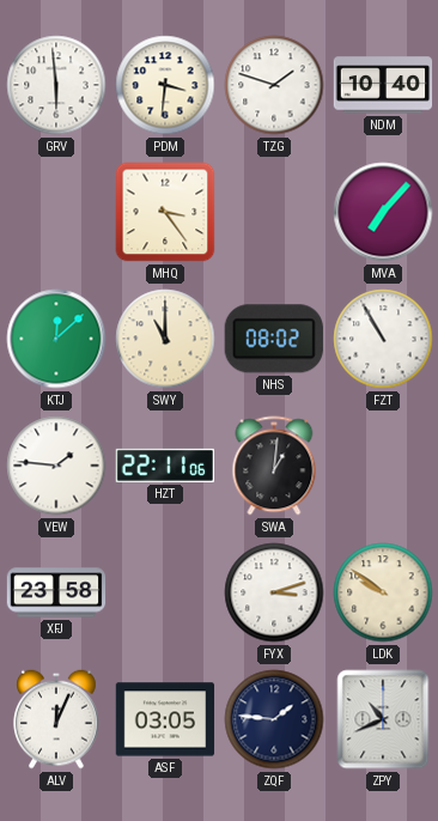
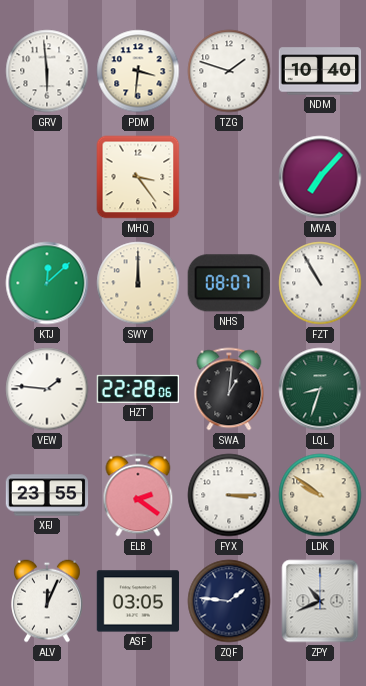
SWY: 11:00 -> 12:00
NHS: 08:02 -> 08:07
HZT: 22:11 -> 22:28
LQL: none -> 8:33
XFJ: 23:58 -> 23:55
ELB: none -> 2:21
FYX: 3:12 -> 3:15
